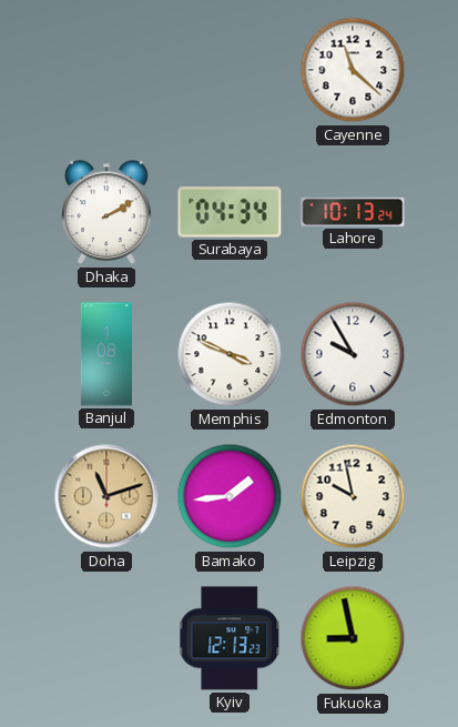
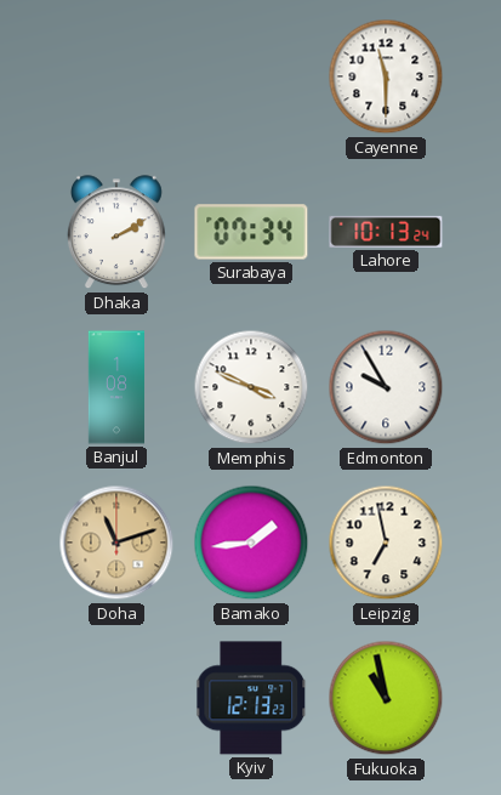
Cayenne: 11:22 -> 11:30
Surabaya: 04:34 -> 07:34
Leipzig: 9:58 -> 6:58
Fukuoka: 8:58 -> 10:58
